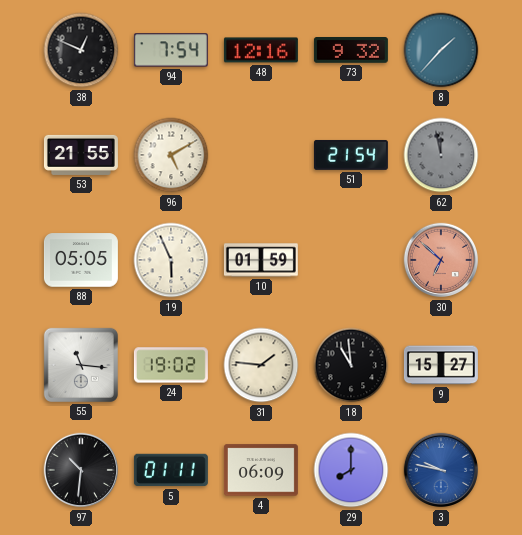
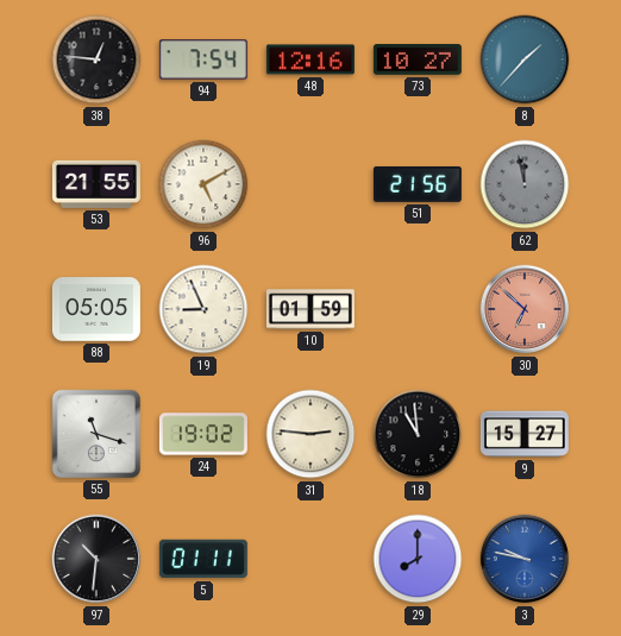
38: 12:49 -> 12:46
73: 9:32 -> 10:27
51: 21:54 -> 21:56
19: 5:56 -> 8:56
55: 11:16 -> 11:18
31: 1:46 -> 2:46
4: 06:09 -> none
